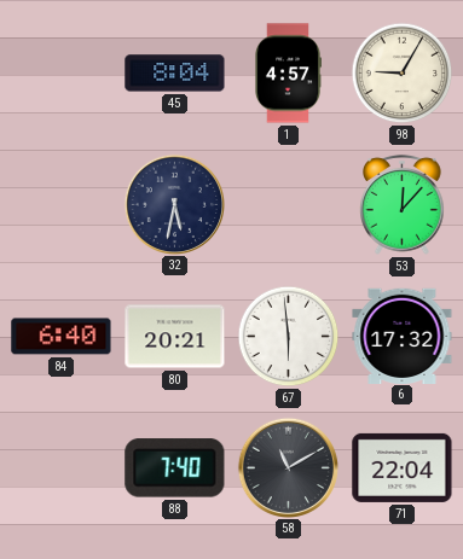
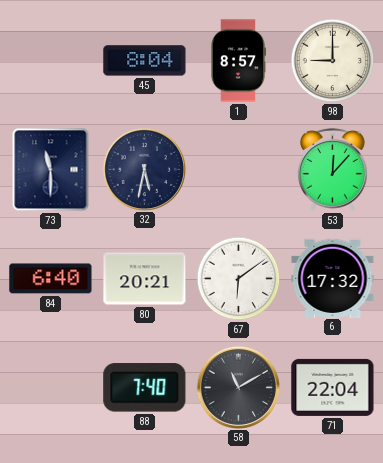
1: 4:57 -> 8:57
98: 9:05 -> 9:00
73: none -> 11:30
67: 5:59 -> 6:09
